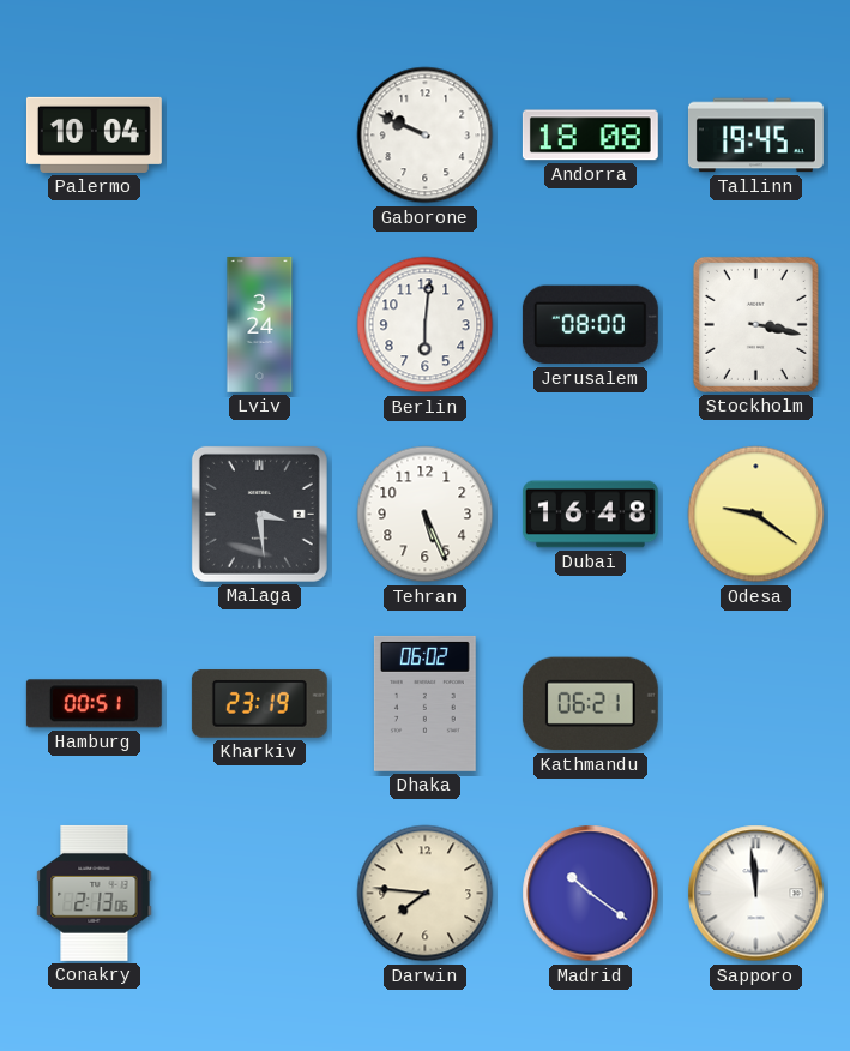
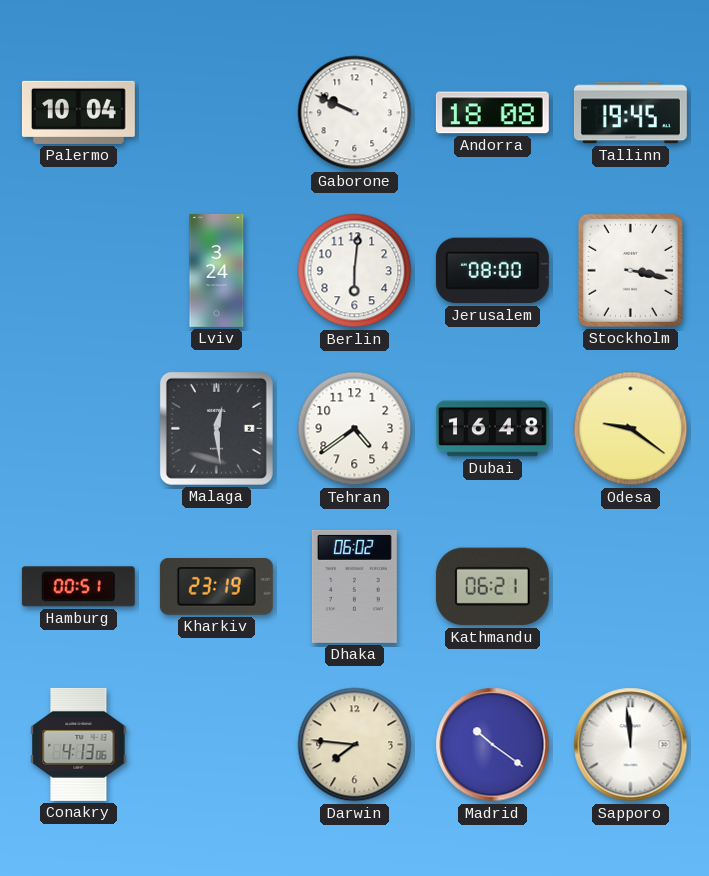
Malaga: 3:29 -> 12:29
Tehran: 5:26 -> 4:39
Conakry: 2:13 -> 4:13
